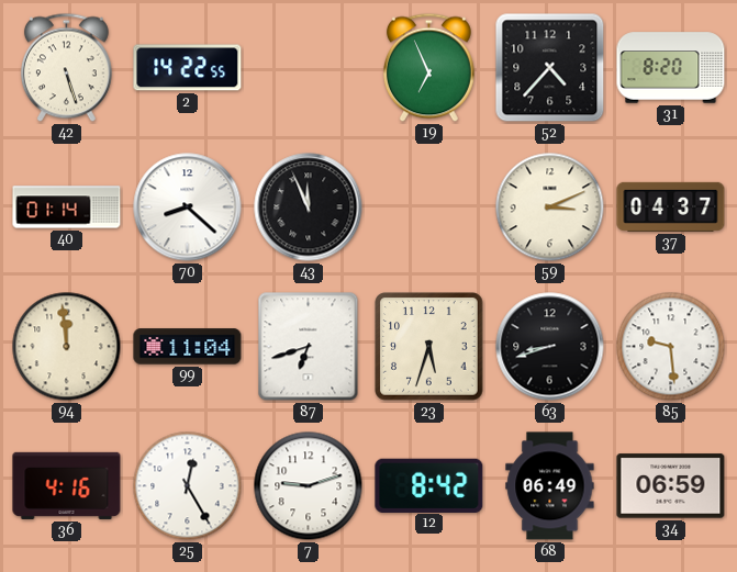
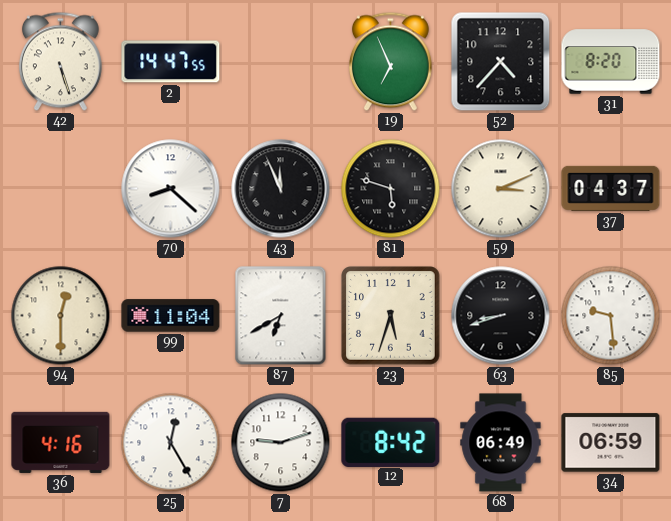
2: 14:22 -> 14:47
40: 01:14 -> none
81: none -> 5:48
94: 11:59 -> 12:30
87: 6:42 -> 6:40
